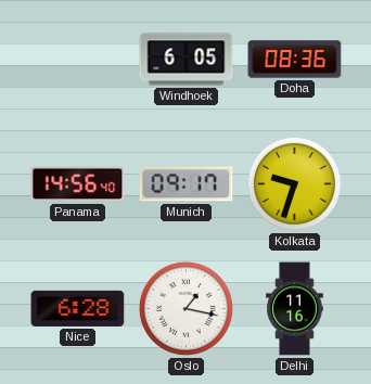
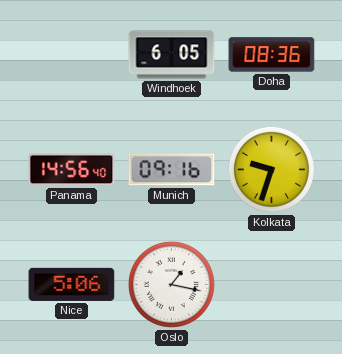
Munich: 09:17 -> 09:16
Nice: 6:28 -> 5:06
Delhi: 11:16 -> none
